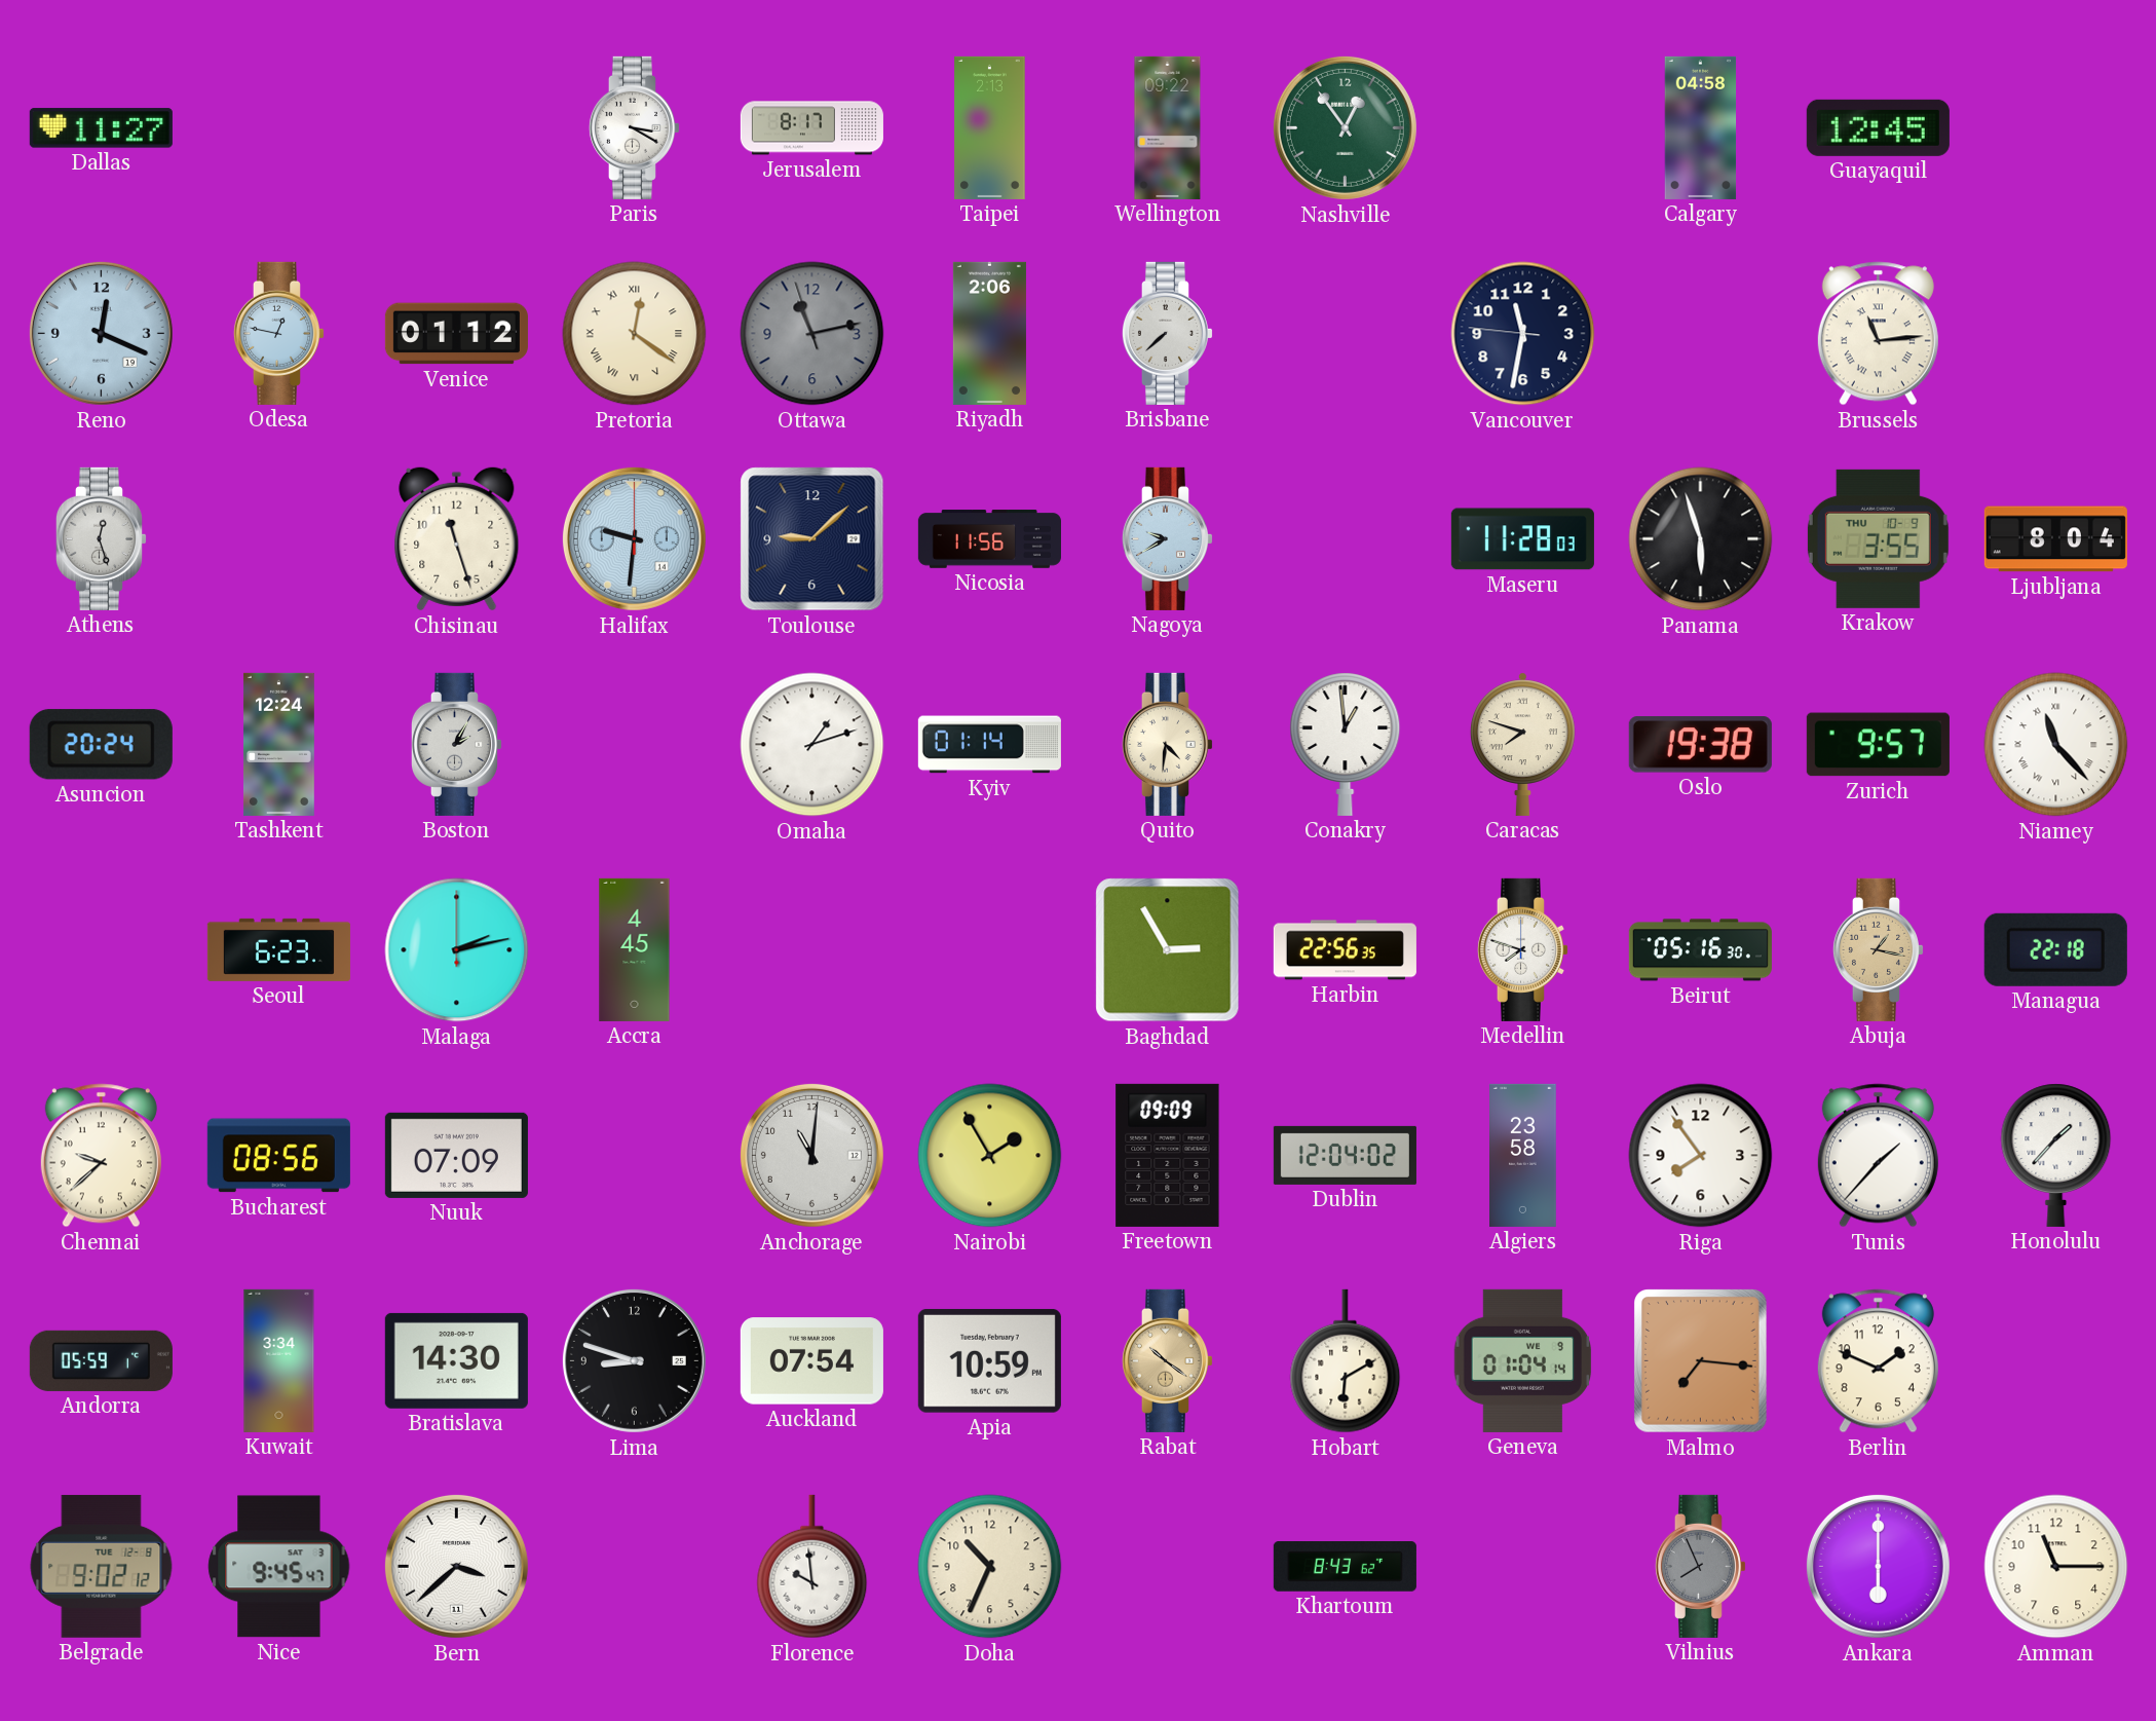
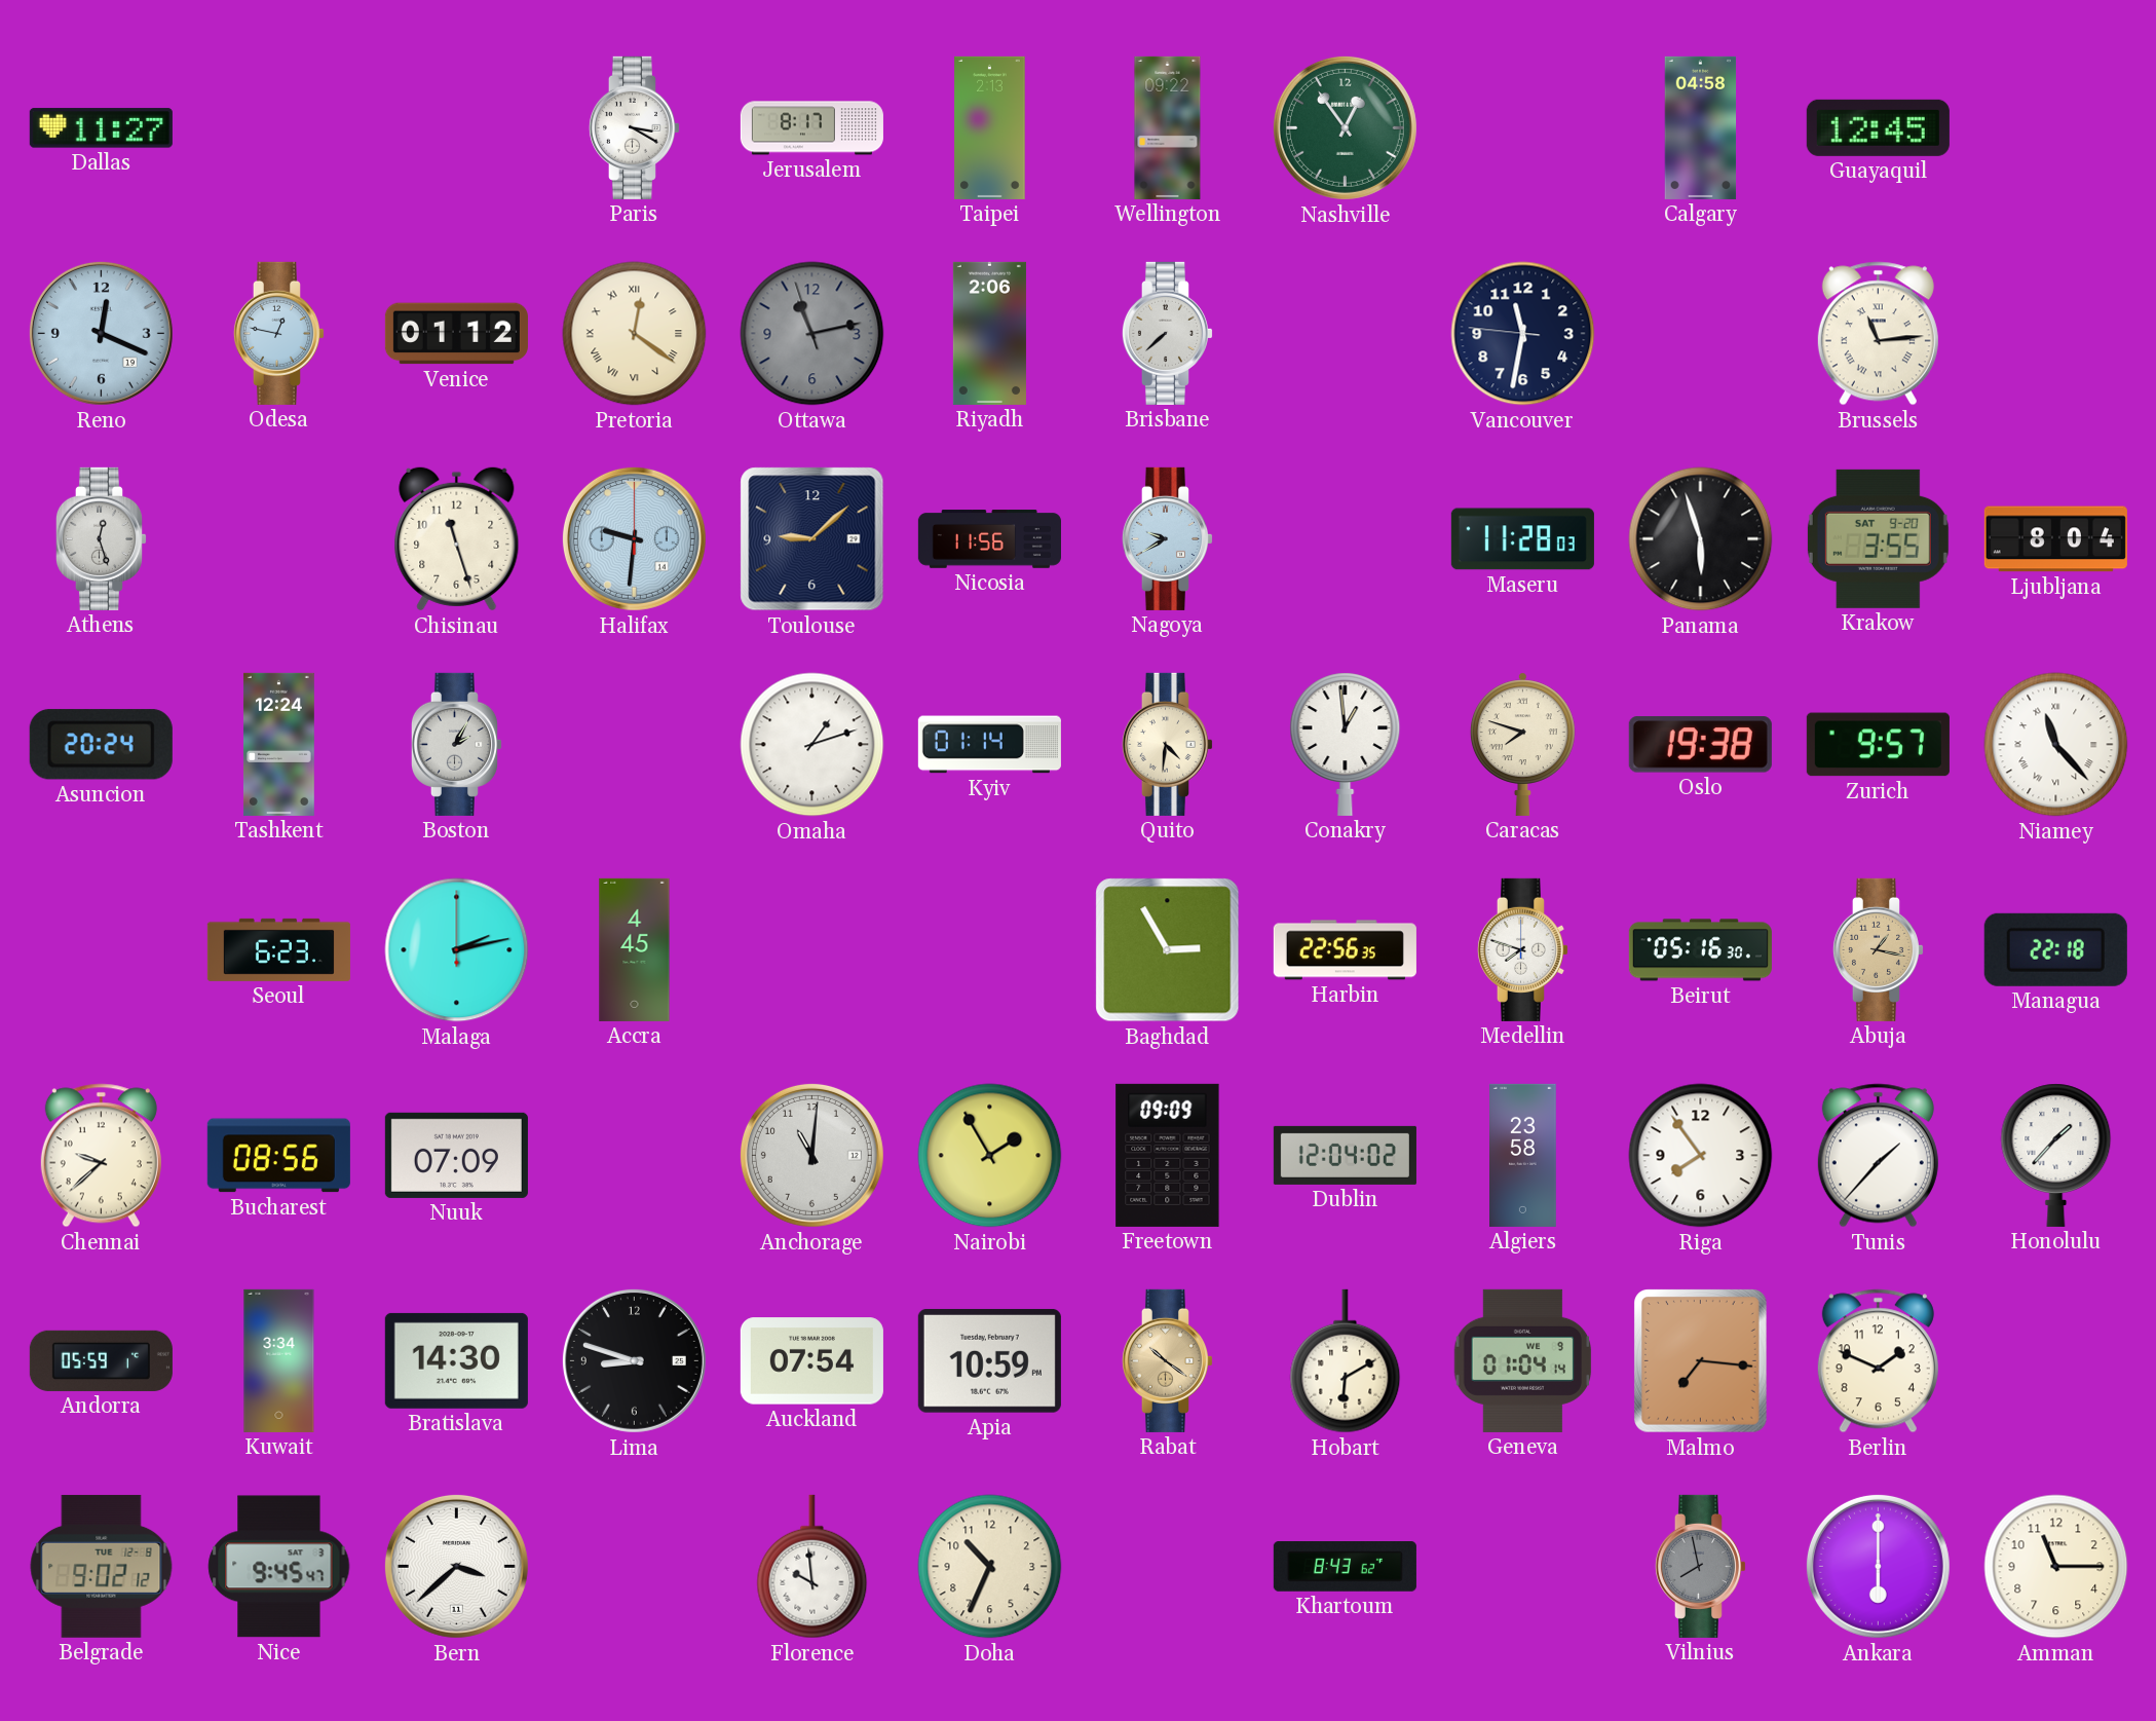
Krakow date: THU 10-9 -> SAT 9-20
Vilnius: 7:56 -> 7:58
